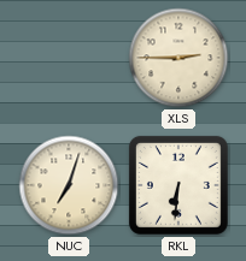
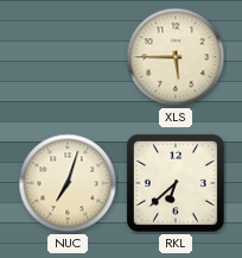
XLS: 2:45 -> 5:45
RKL: 6:31 -> 6:38
